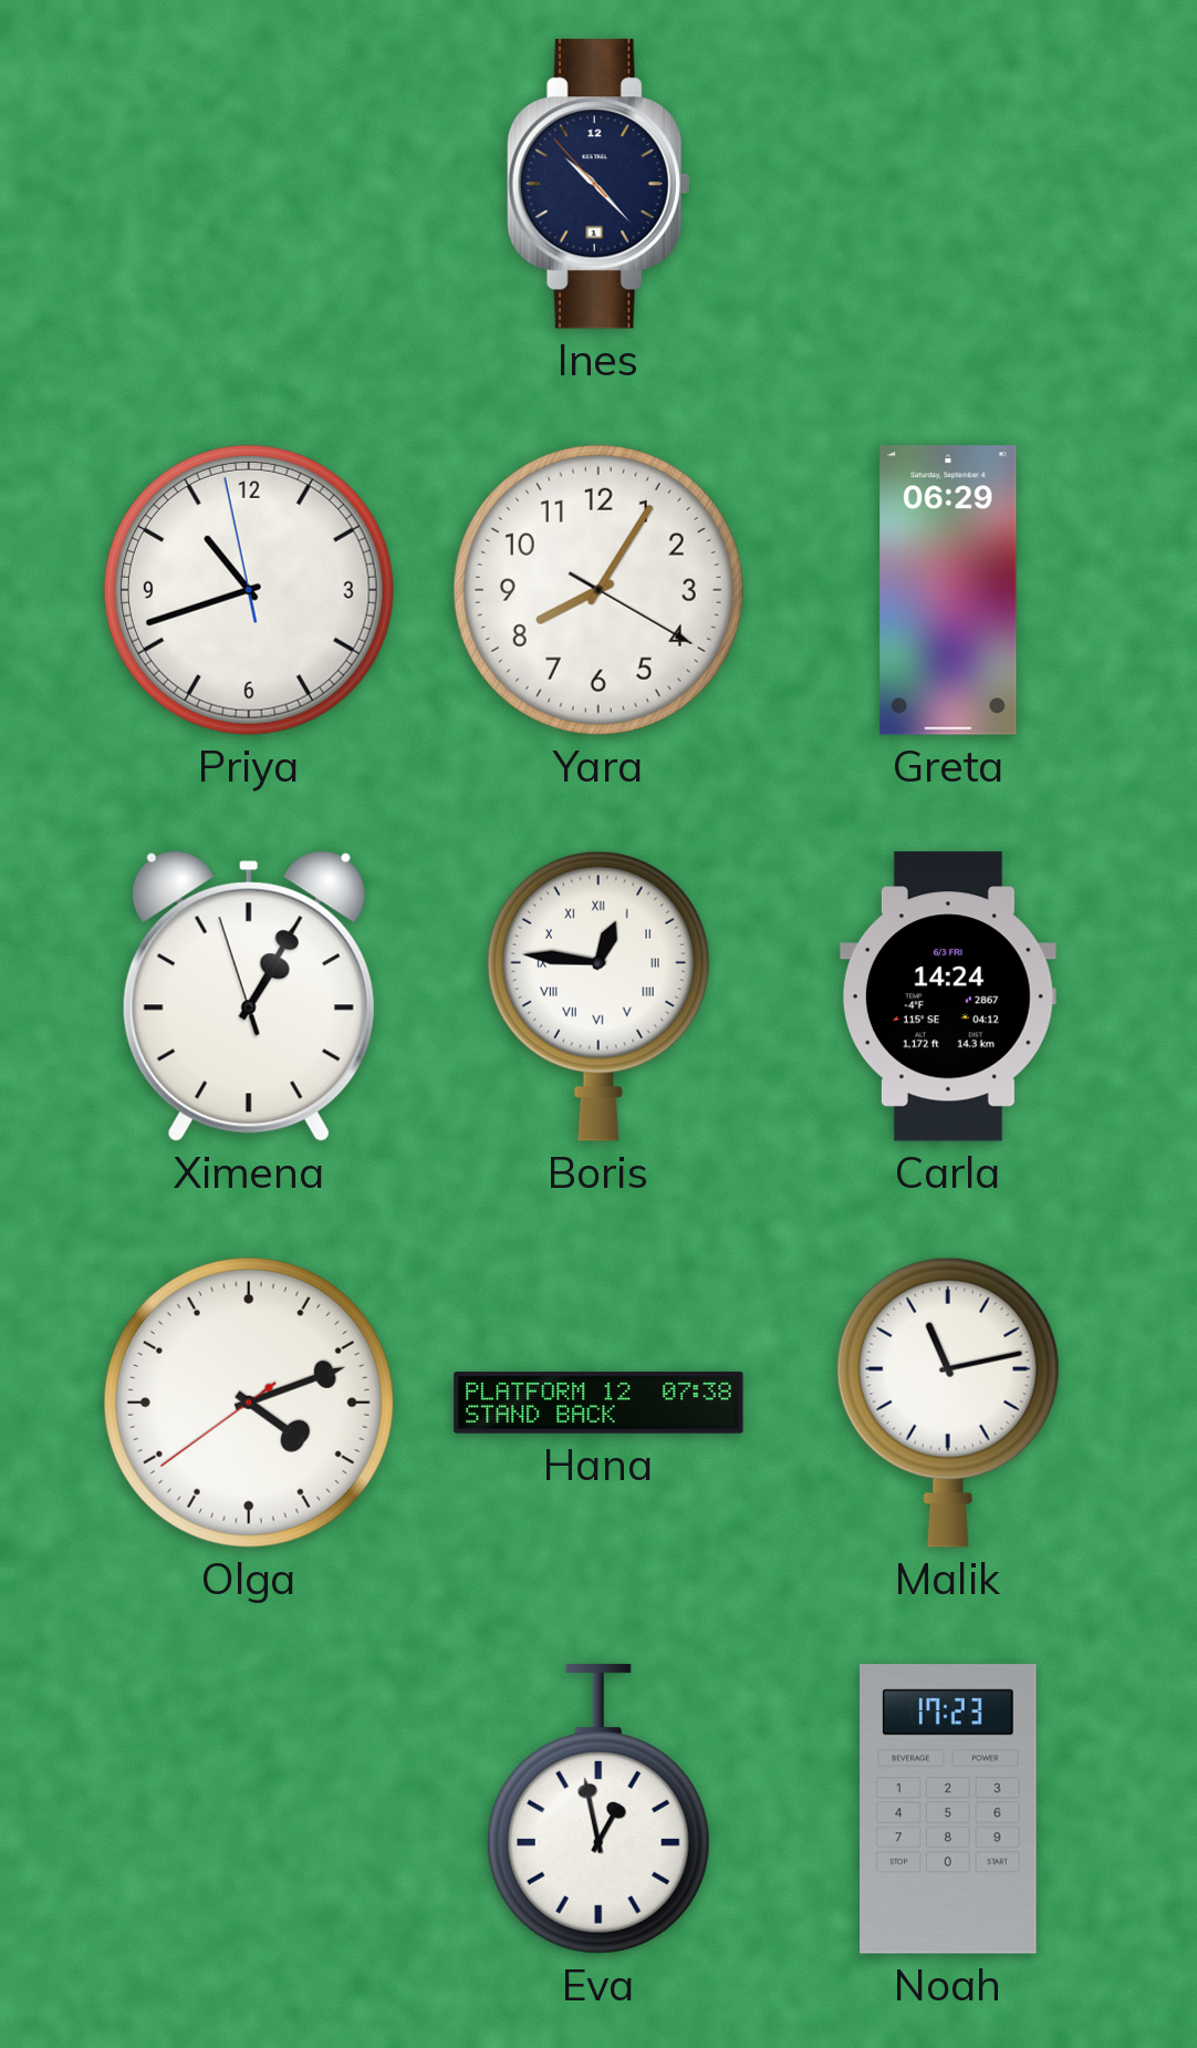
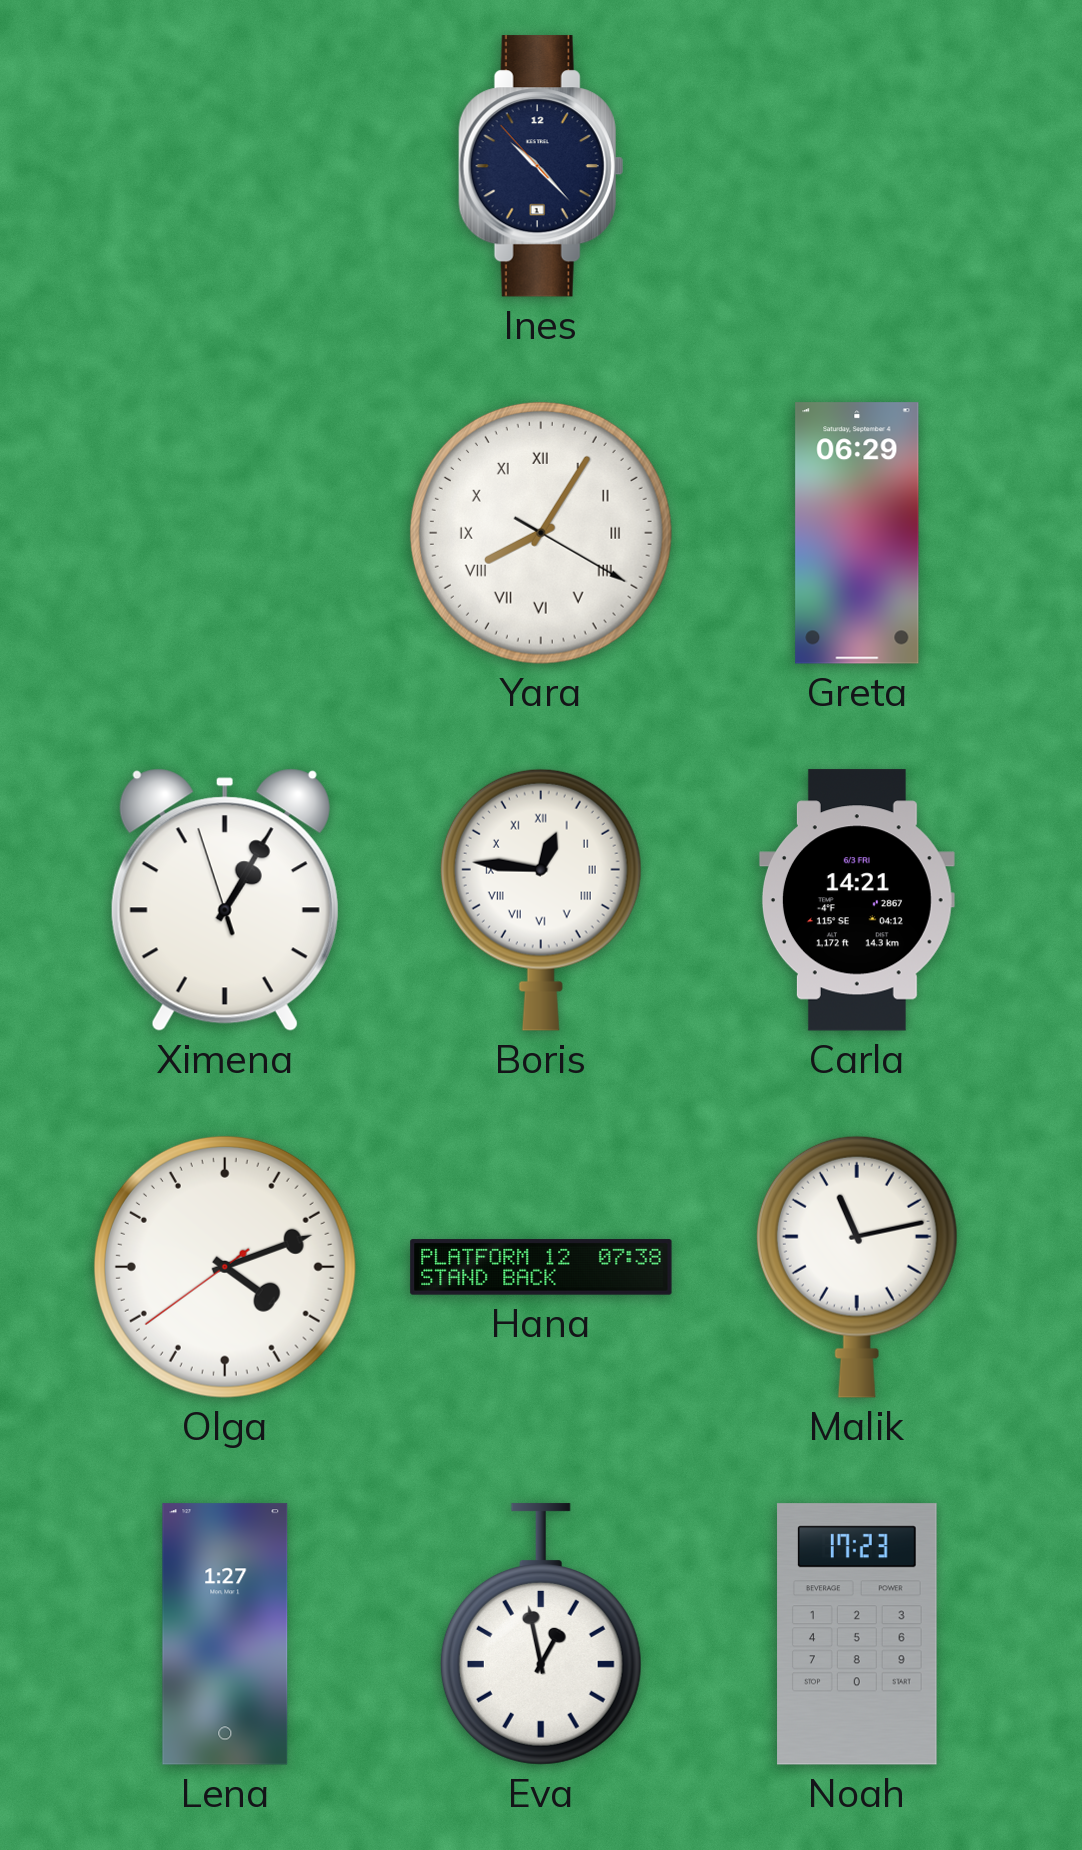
Priya: 10:41 -> none
Yara numerals: Arabic -> Roman
Carla: 14:24 -> 14:21
Lena: none -> 1:27
